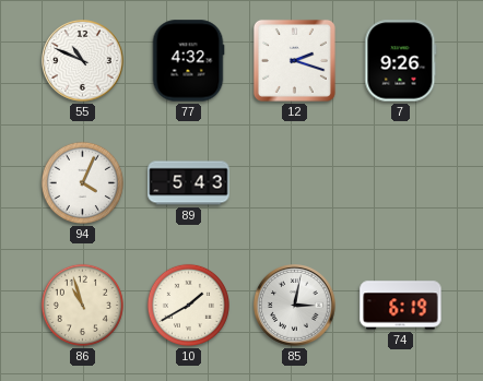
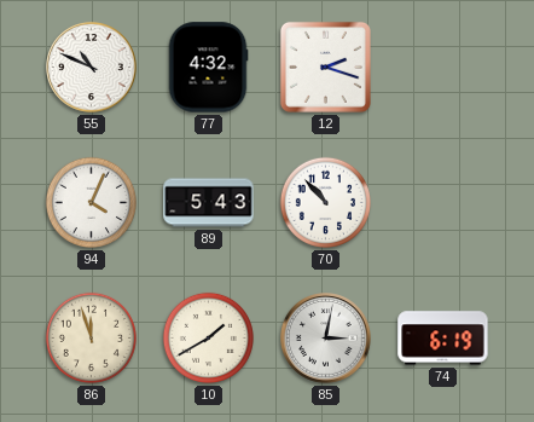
7: 9:26 -> none
70: none -> 10:53
86: 10:57 -> 11:57
